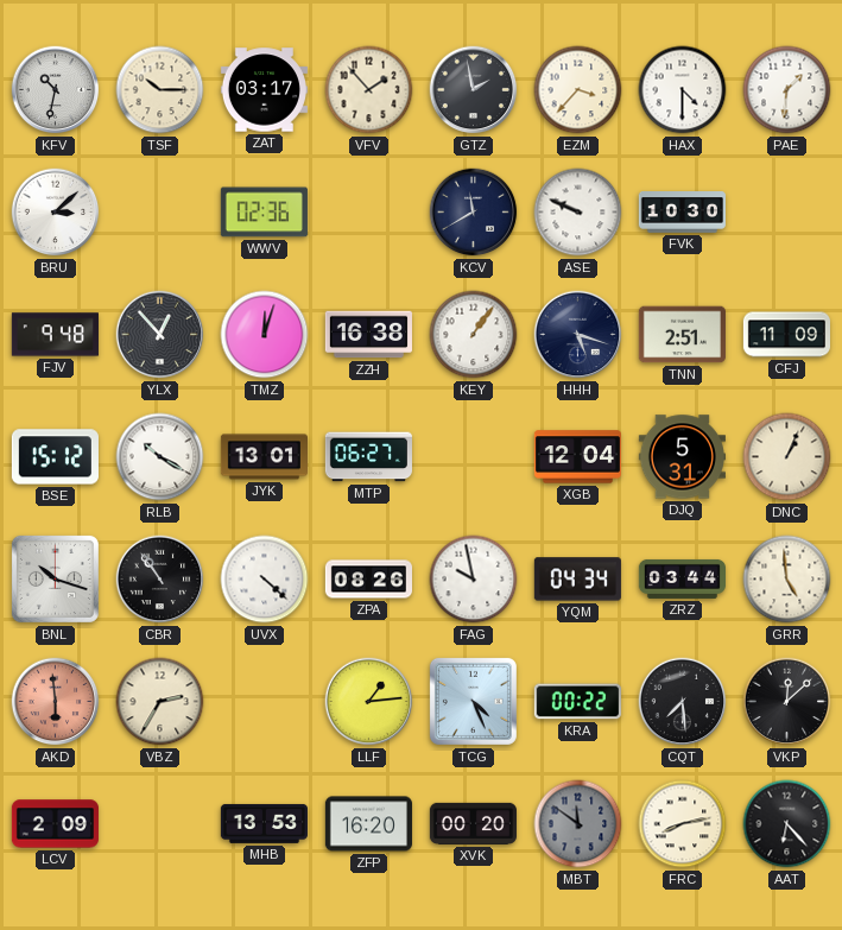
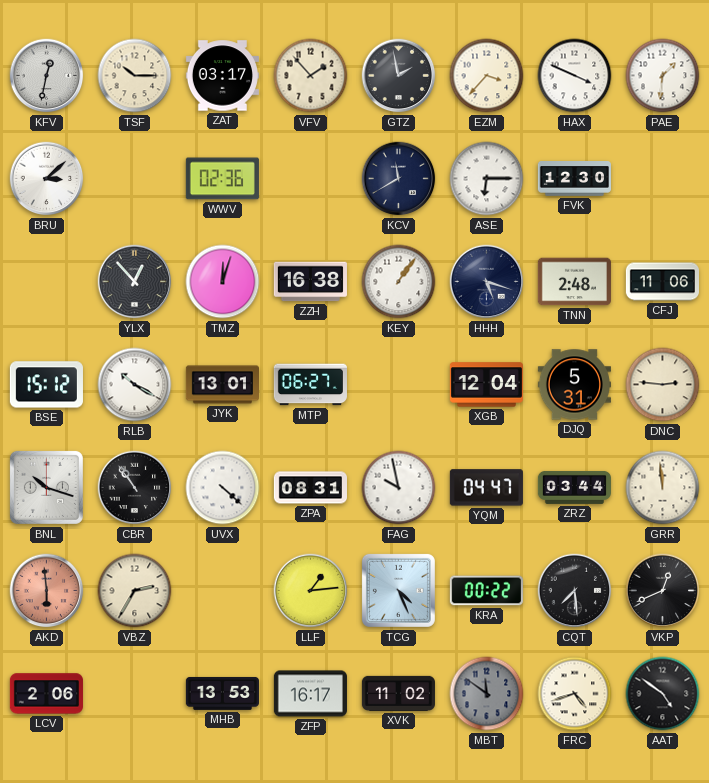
KFV: 10:32 -> 12:32
HAX: 4:30 -> 3:49
ASE: 9:49 -> 6:15
FVK: 10:30 -> 12:30
FJV: 9:48 -> none
TNN: 2:51 -> 2:48
CFJ: 11:09 -> 11:06
DNC: 1:04 -> 2:46
ZPA: 08:26 -> 08:31
YQM: 04:34 -> 04:47
GRR: 4:59 -> 11:59
VKP: 12:08 -> 12:41
LCV: 2:09 -> 2:06
ZFP: 16:20 -> 16:17
XVK: 00:20 -> 11:02
FRC: 8:13 -> 4:42
AAT: 6:23 -> 4:51
